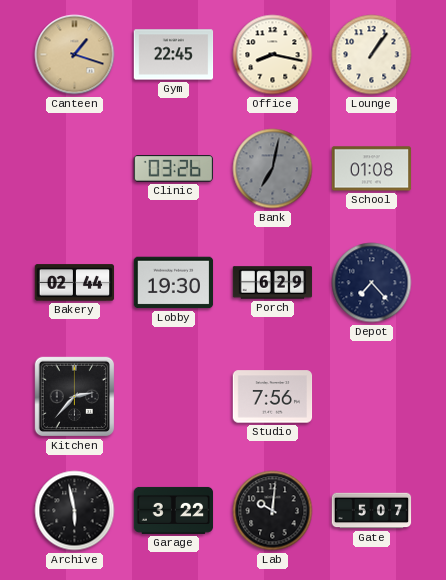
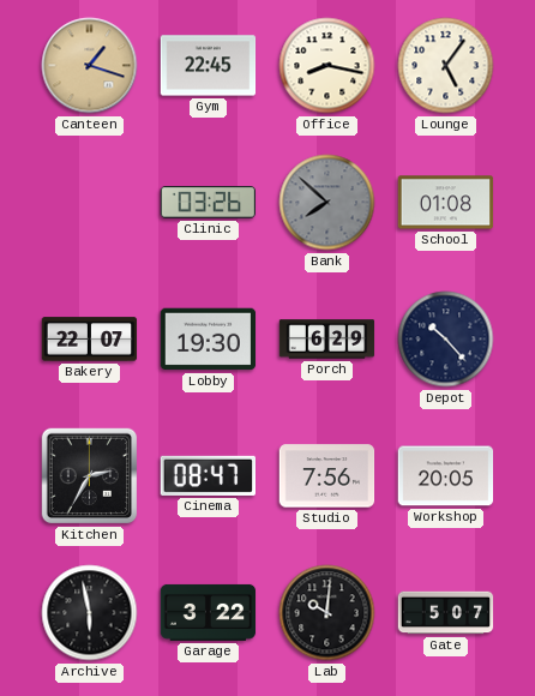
Lounge: 1:06 -> 5:06
Bank: 7:02 -> 7:52
Bakery: 02:44 -> 22:07
Depot: 7:23 -> 10:23
Kitchen: 2:37 -> 2:35
Cinema: none -> 08:47
Workshop: none -> 20:05
